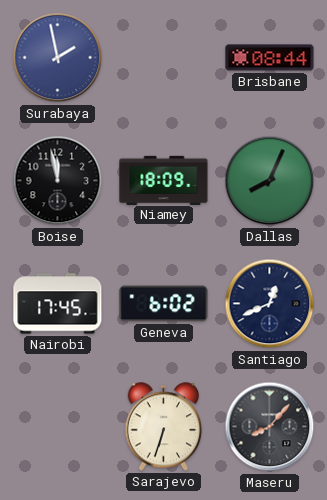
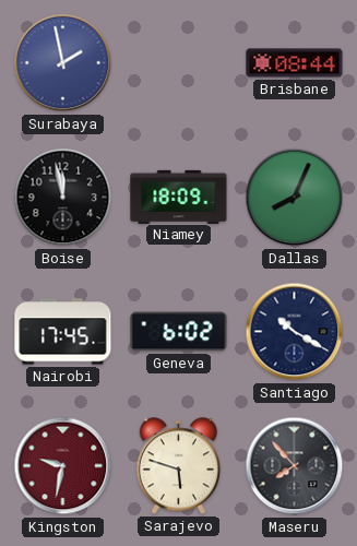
Santiago: 12:41 -> 10:20
Kingston: none -> 9:32
Sarajevo: 6:33 -> 5:48
Maseru: 8:07 -> 7:53
